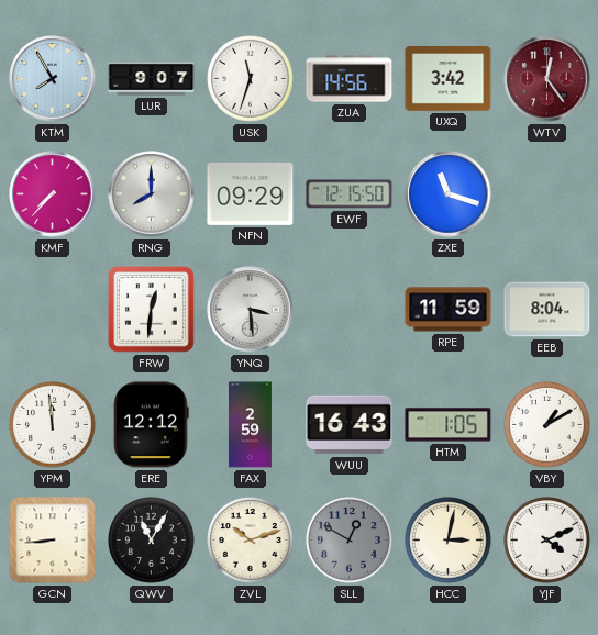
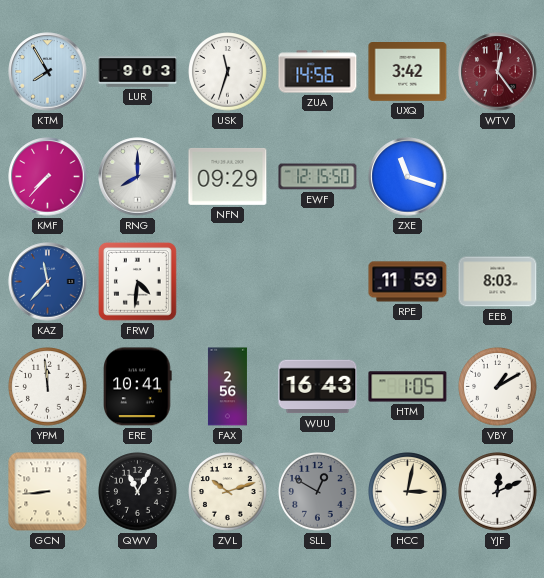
LUR: 9:07 -> 9:03
KAZ: none -> 11:37
FRW: 12:31 -> 4:31
YNQ: 3:29 -> none
EEB: 8:04 -> 8:03
ERE: 12:12 -> 10:41
FAX: 2:59 -> 2:56
YJF: 4:11 -> 12:11
